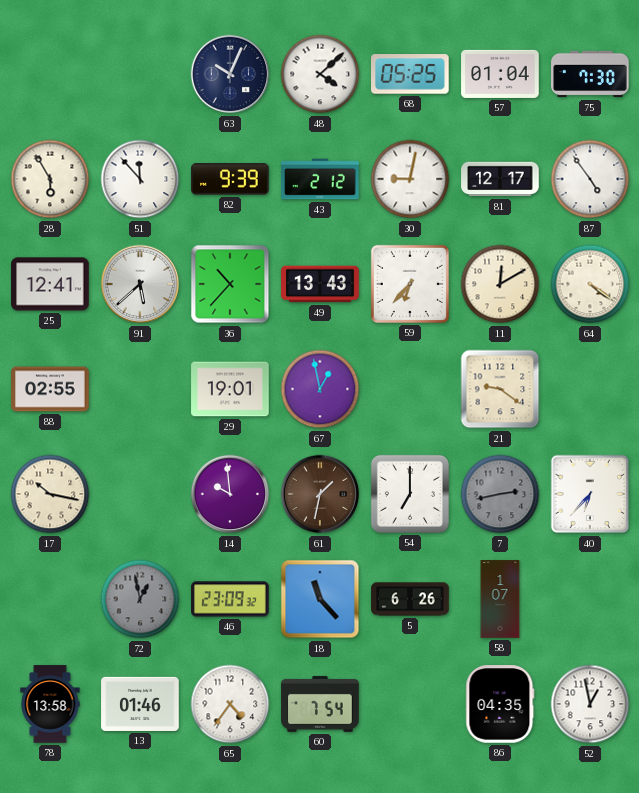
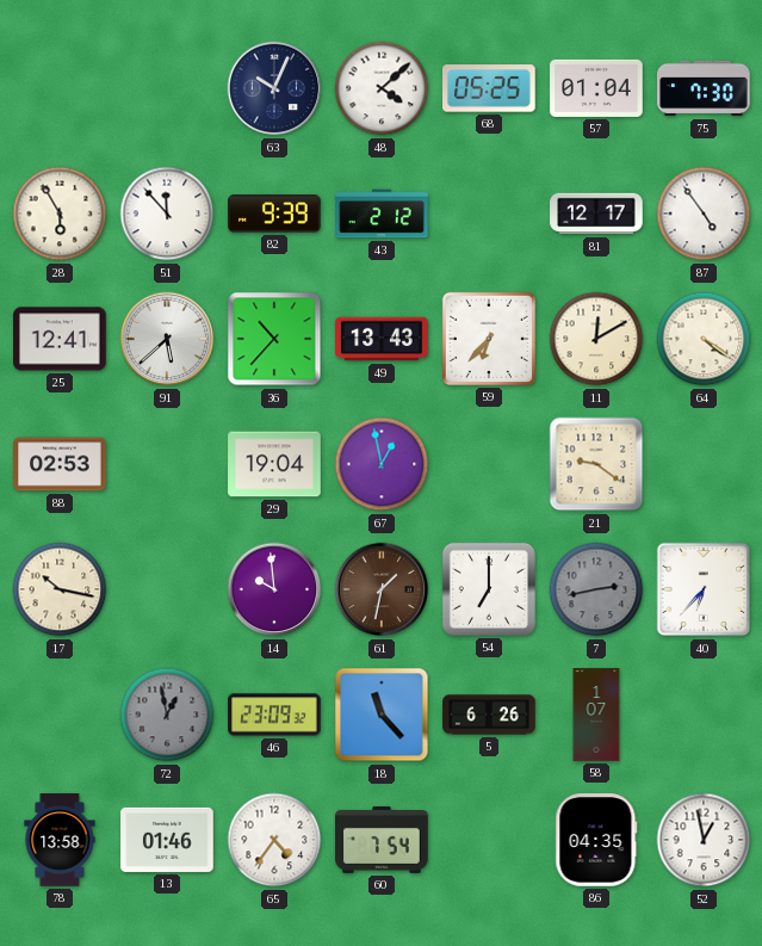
30: 9:02 -> none
88: 02:55 -> 02:53
29: 19:01 -> 19:04
